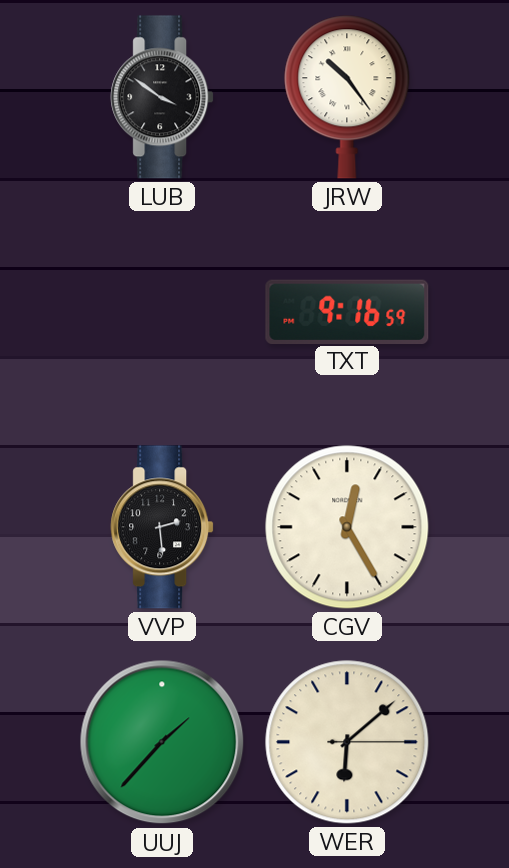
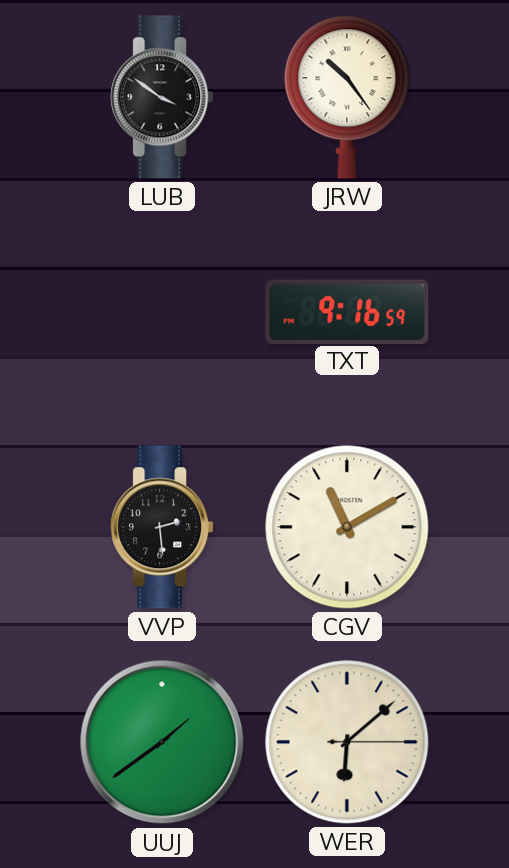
CGV: 12:25 -> 11:10
UUJ: 1:37 -> 1:39
